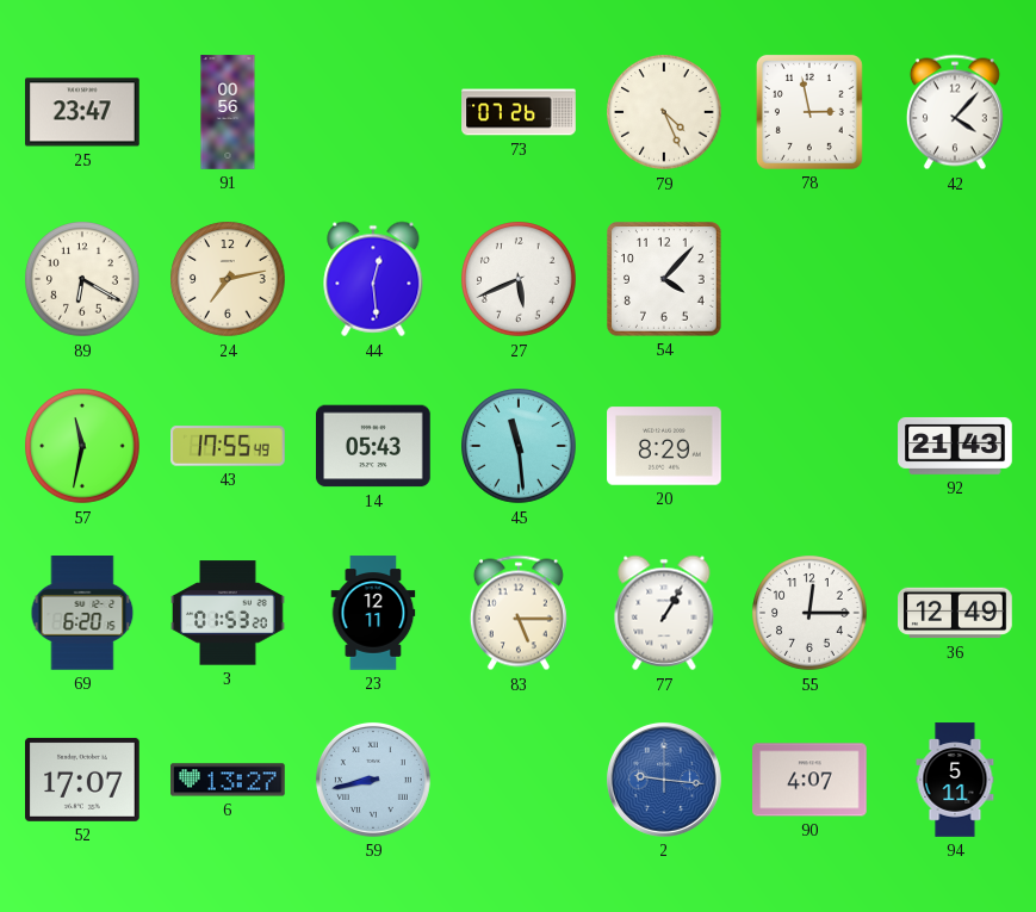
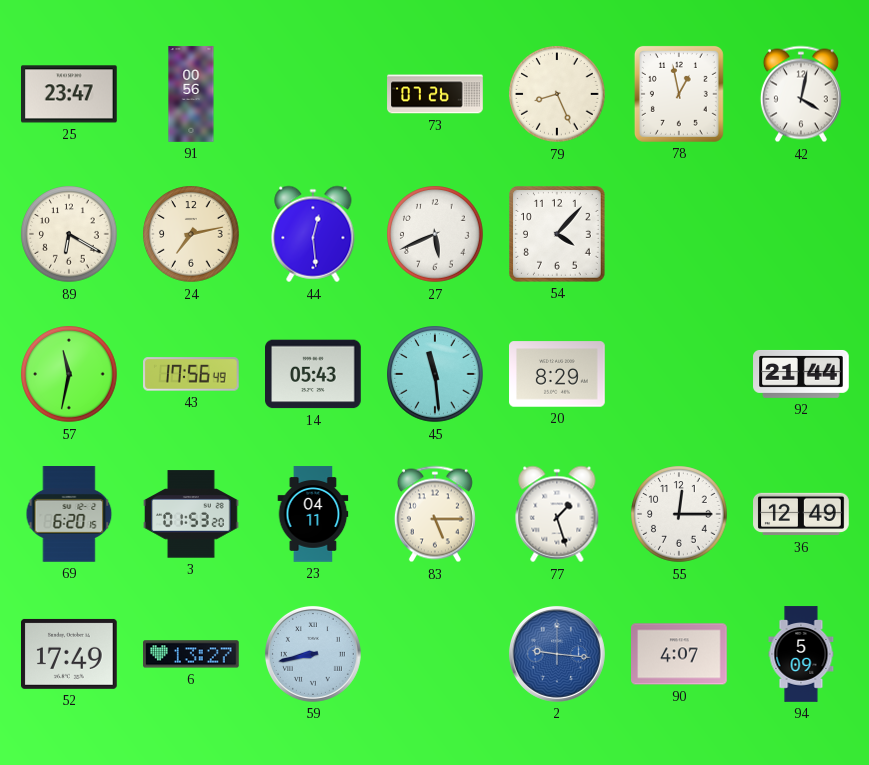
79: 4:26 -> 8:26
78: 2:58 -> 12:58
42: 4:07 -> 4:02
43: 17:55 -> 17:56
92: 21:43 -> 21:44
23: 12:11 -> 04:11
77: 1:05 -> 1:27
52: 17:07 -> 17:49
94: 5:11 -> 5:09
